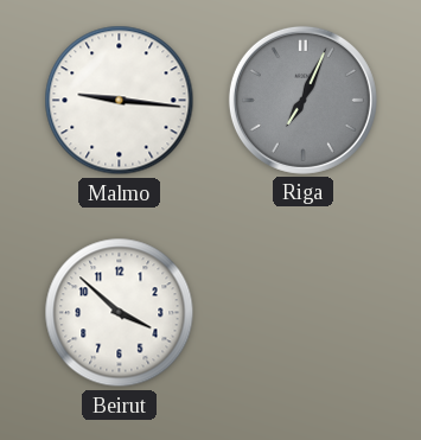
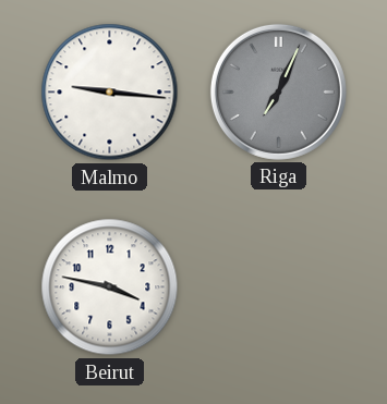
Beirut: 3:52 -> 3:47
